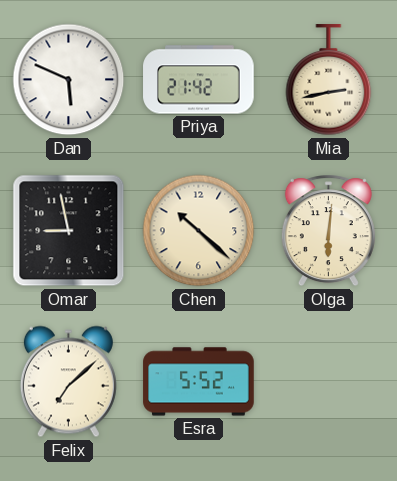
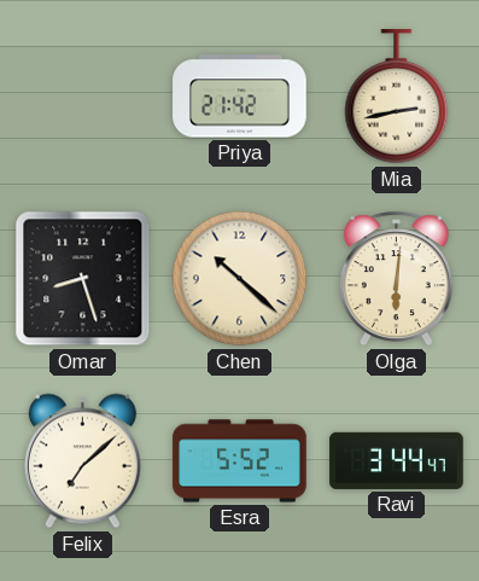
Dan: 5:49 -> none
Omar: 8:58 -> 8:27
Ravi: none -> 3:44
